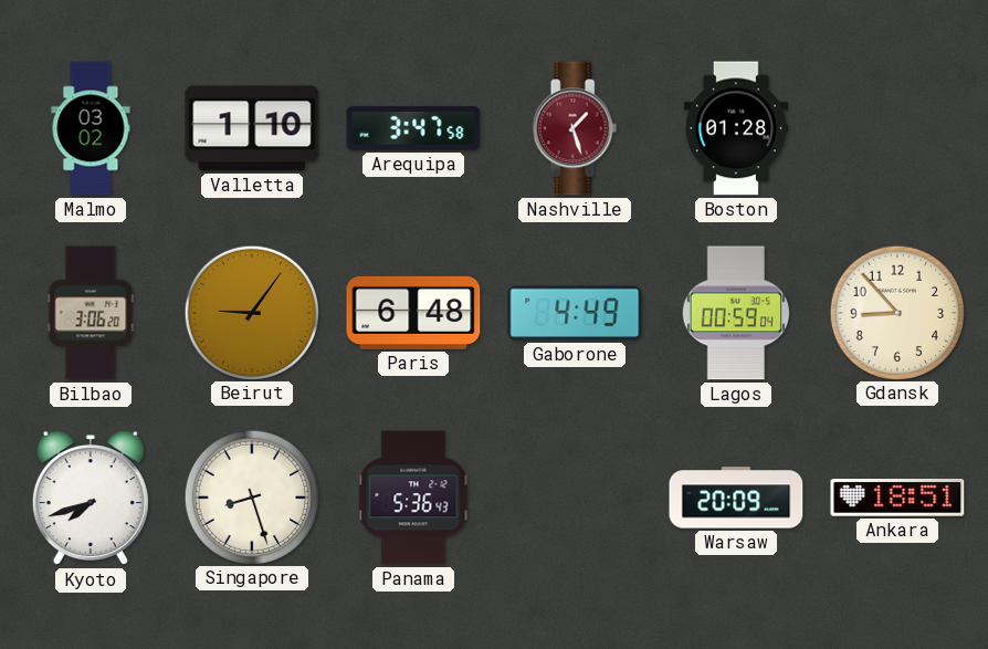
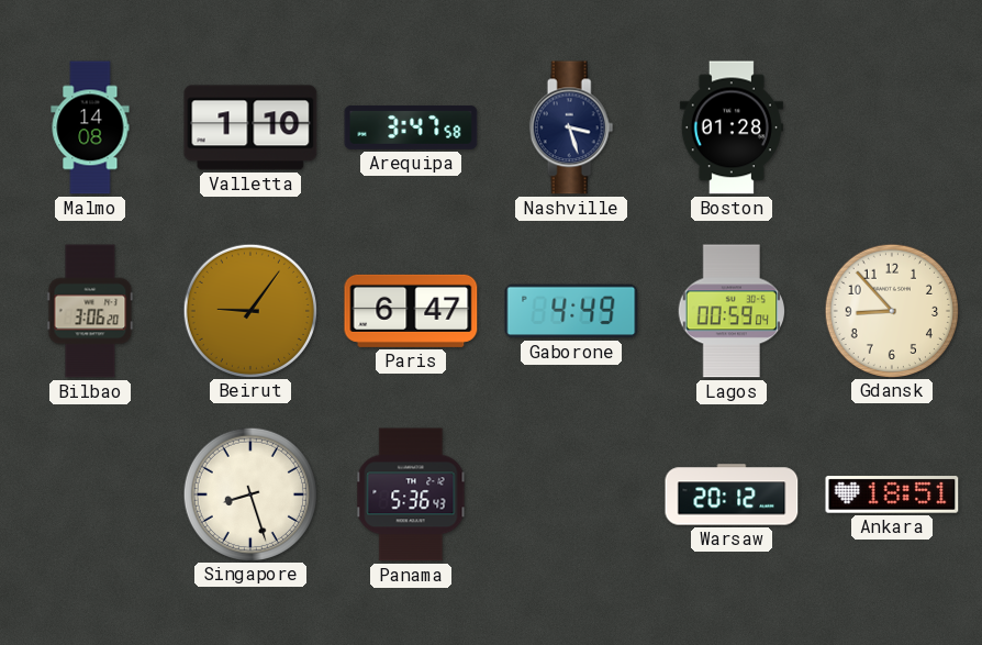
Malmo: 03:02 -> 14:08
Nashville: 1:27 -> 3:27
Nashville dial: burgundy -> navy
Paris: 6:48 -> 6:47
Kyoto: 7:42 -> none
Warsaw: 20:09 -> 20:12
